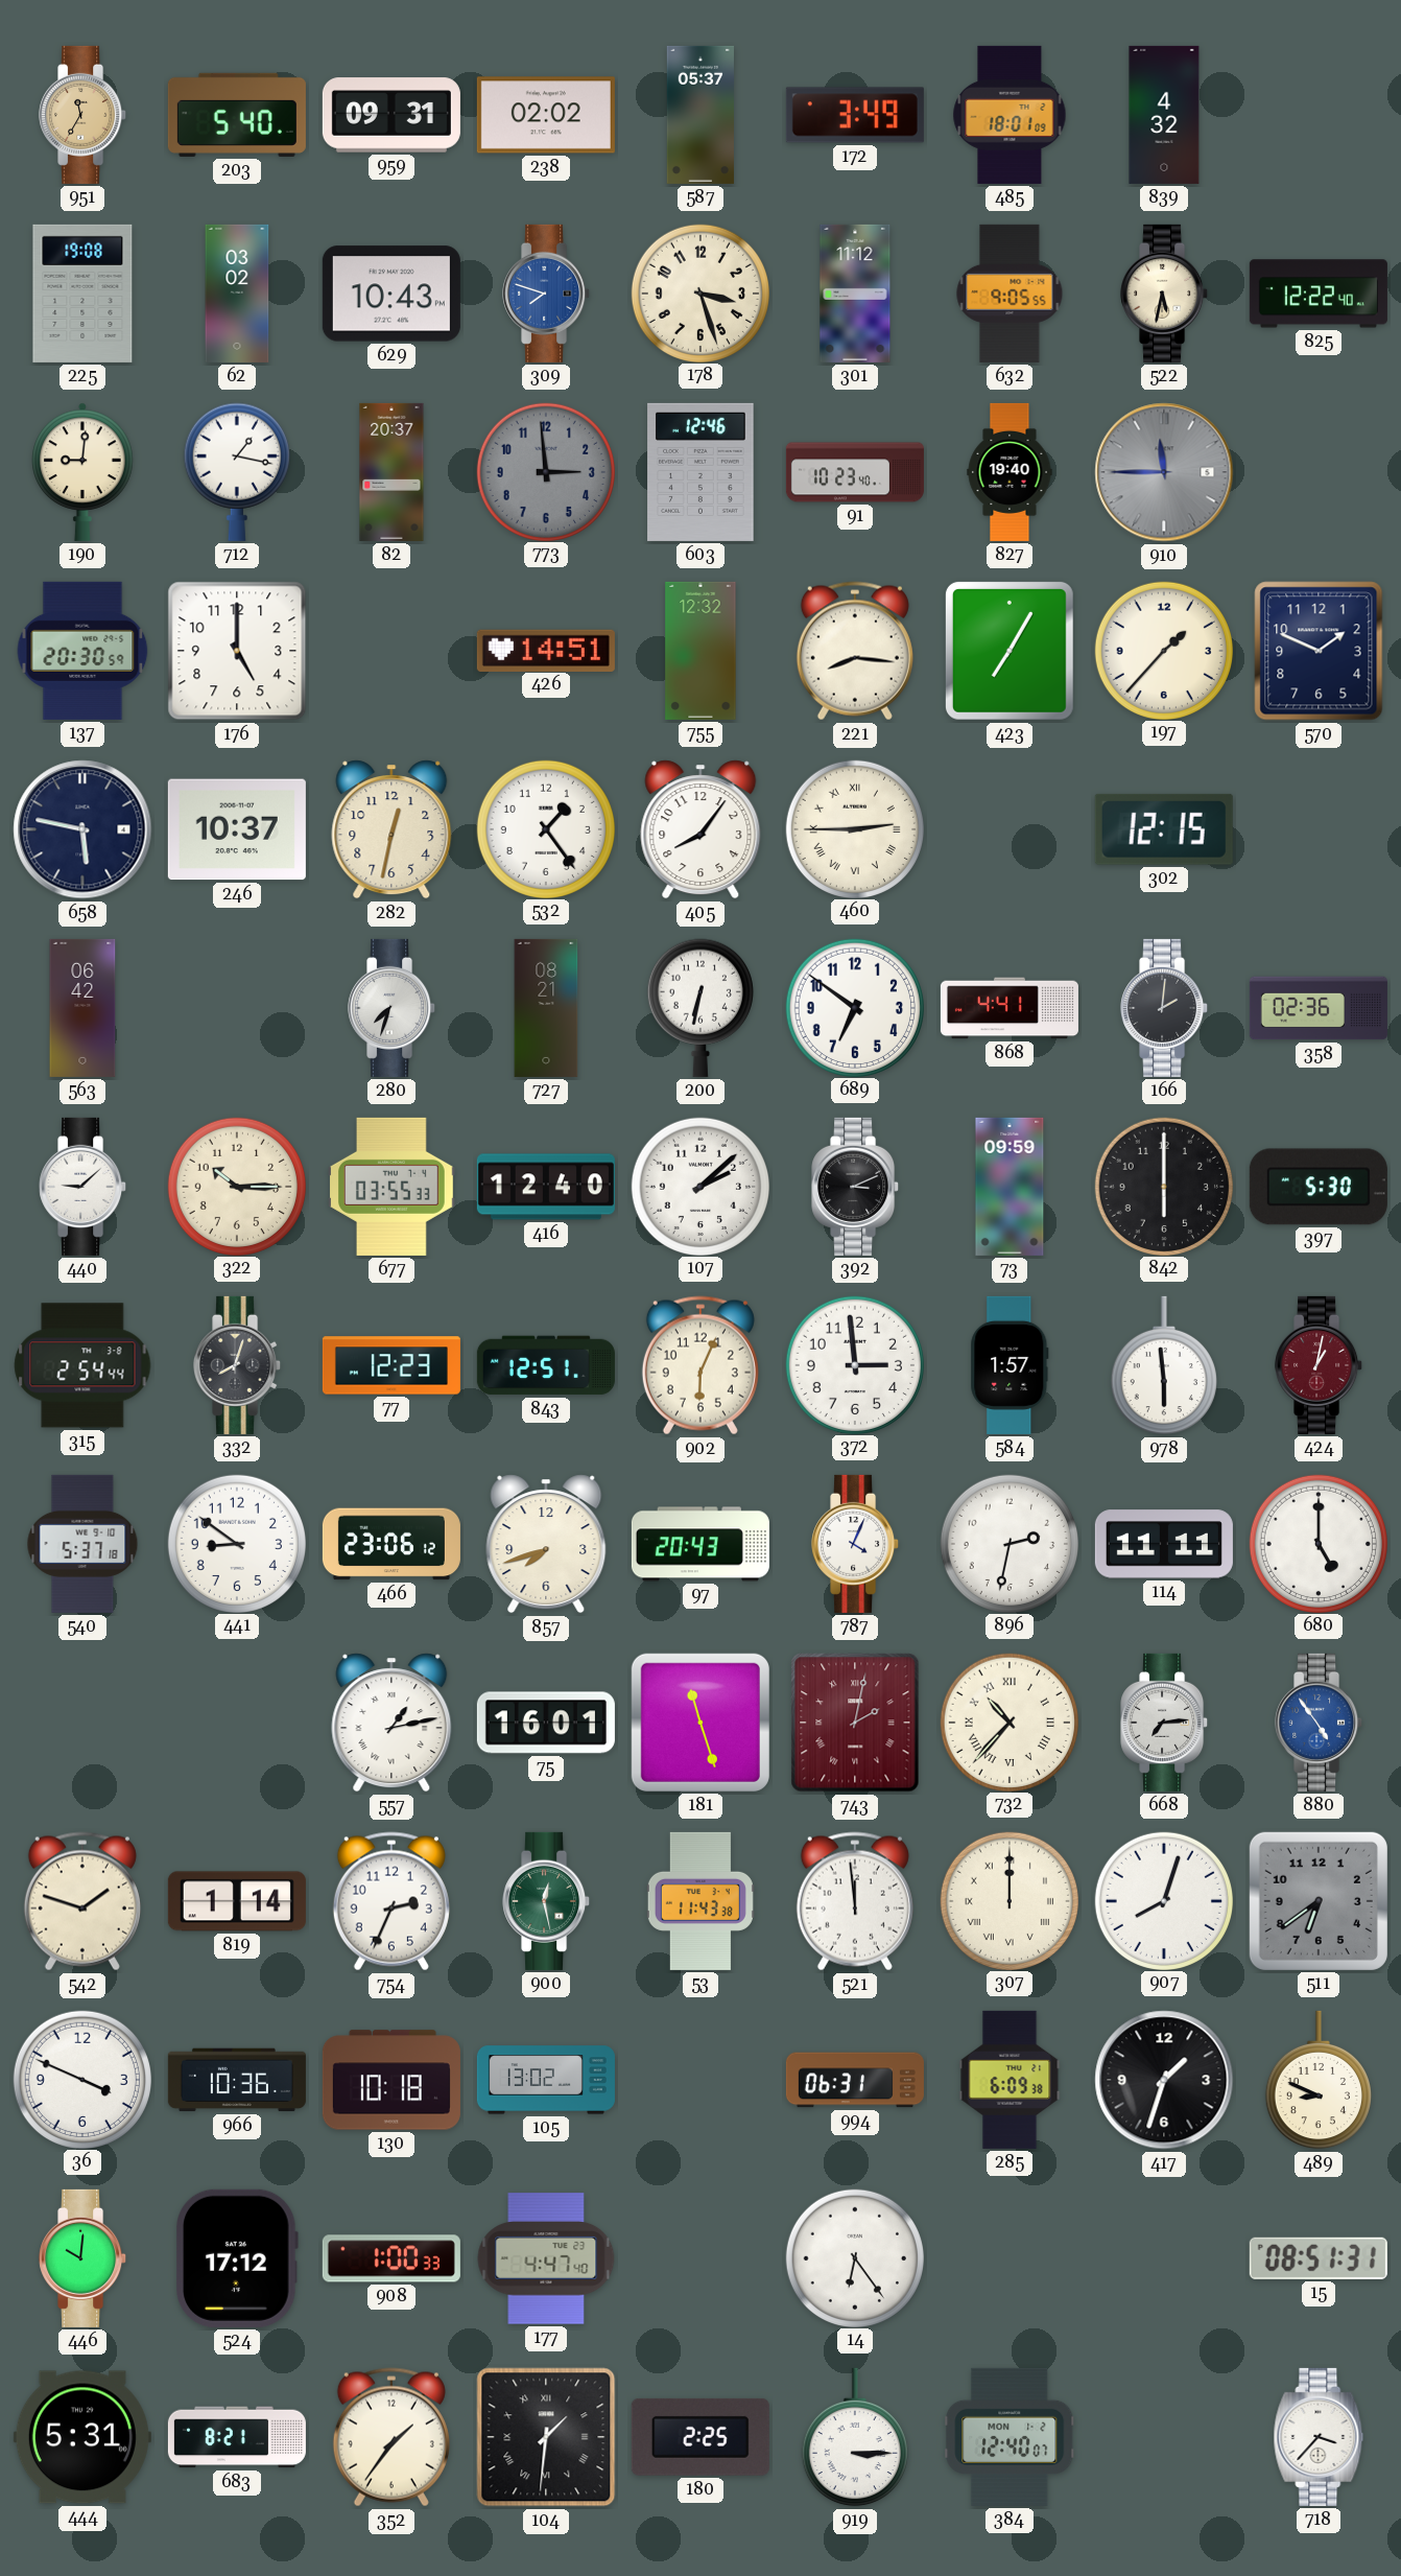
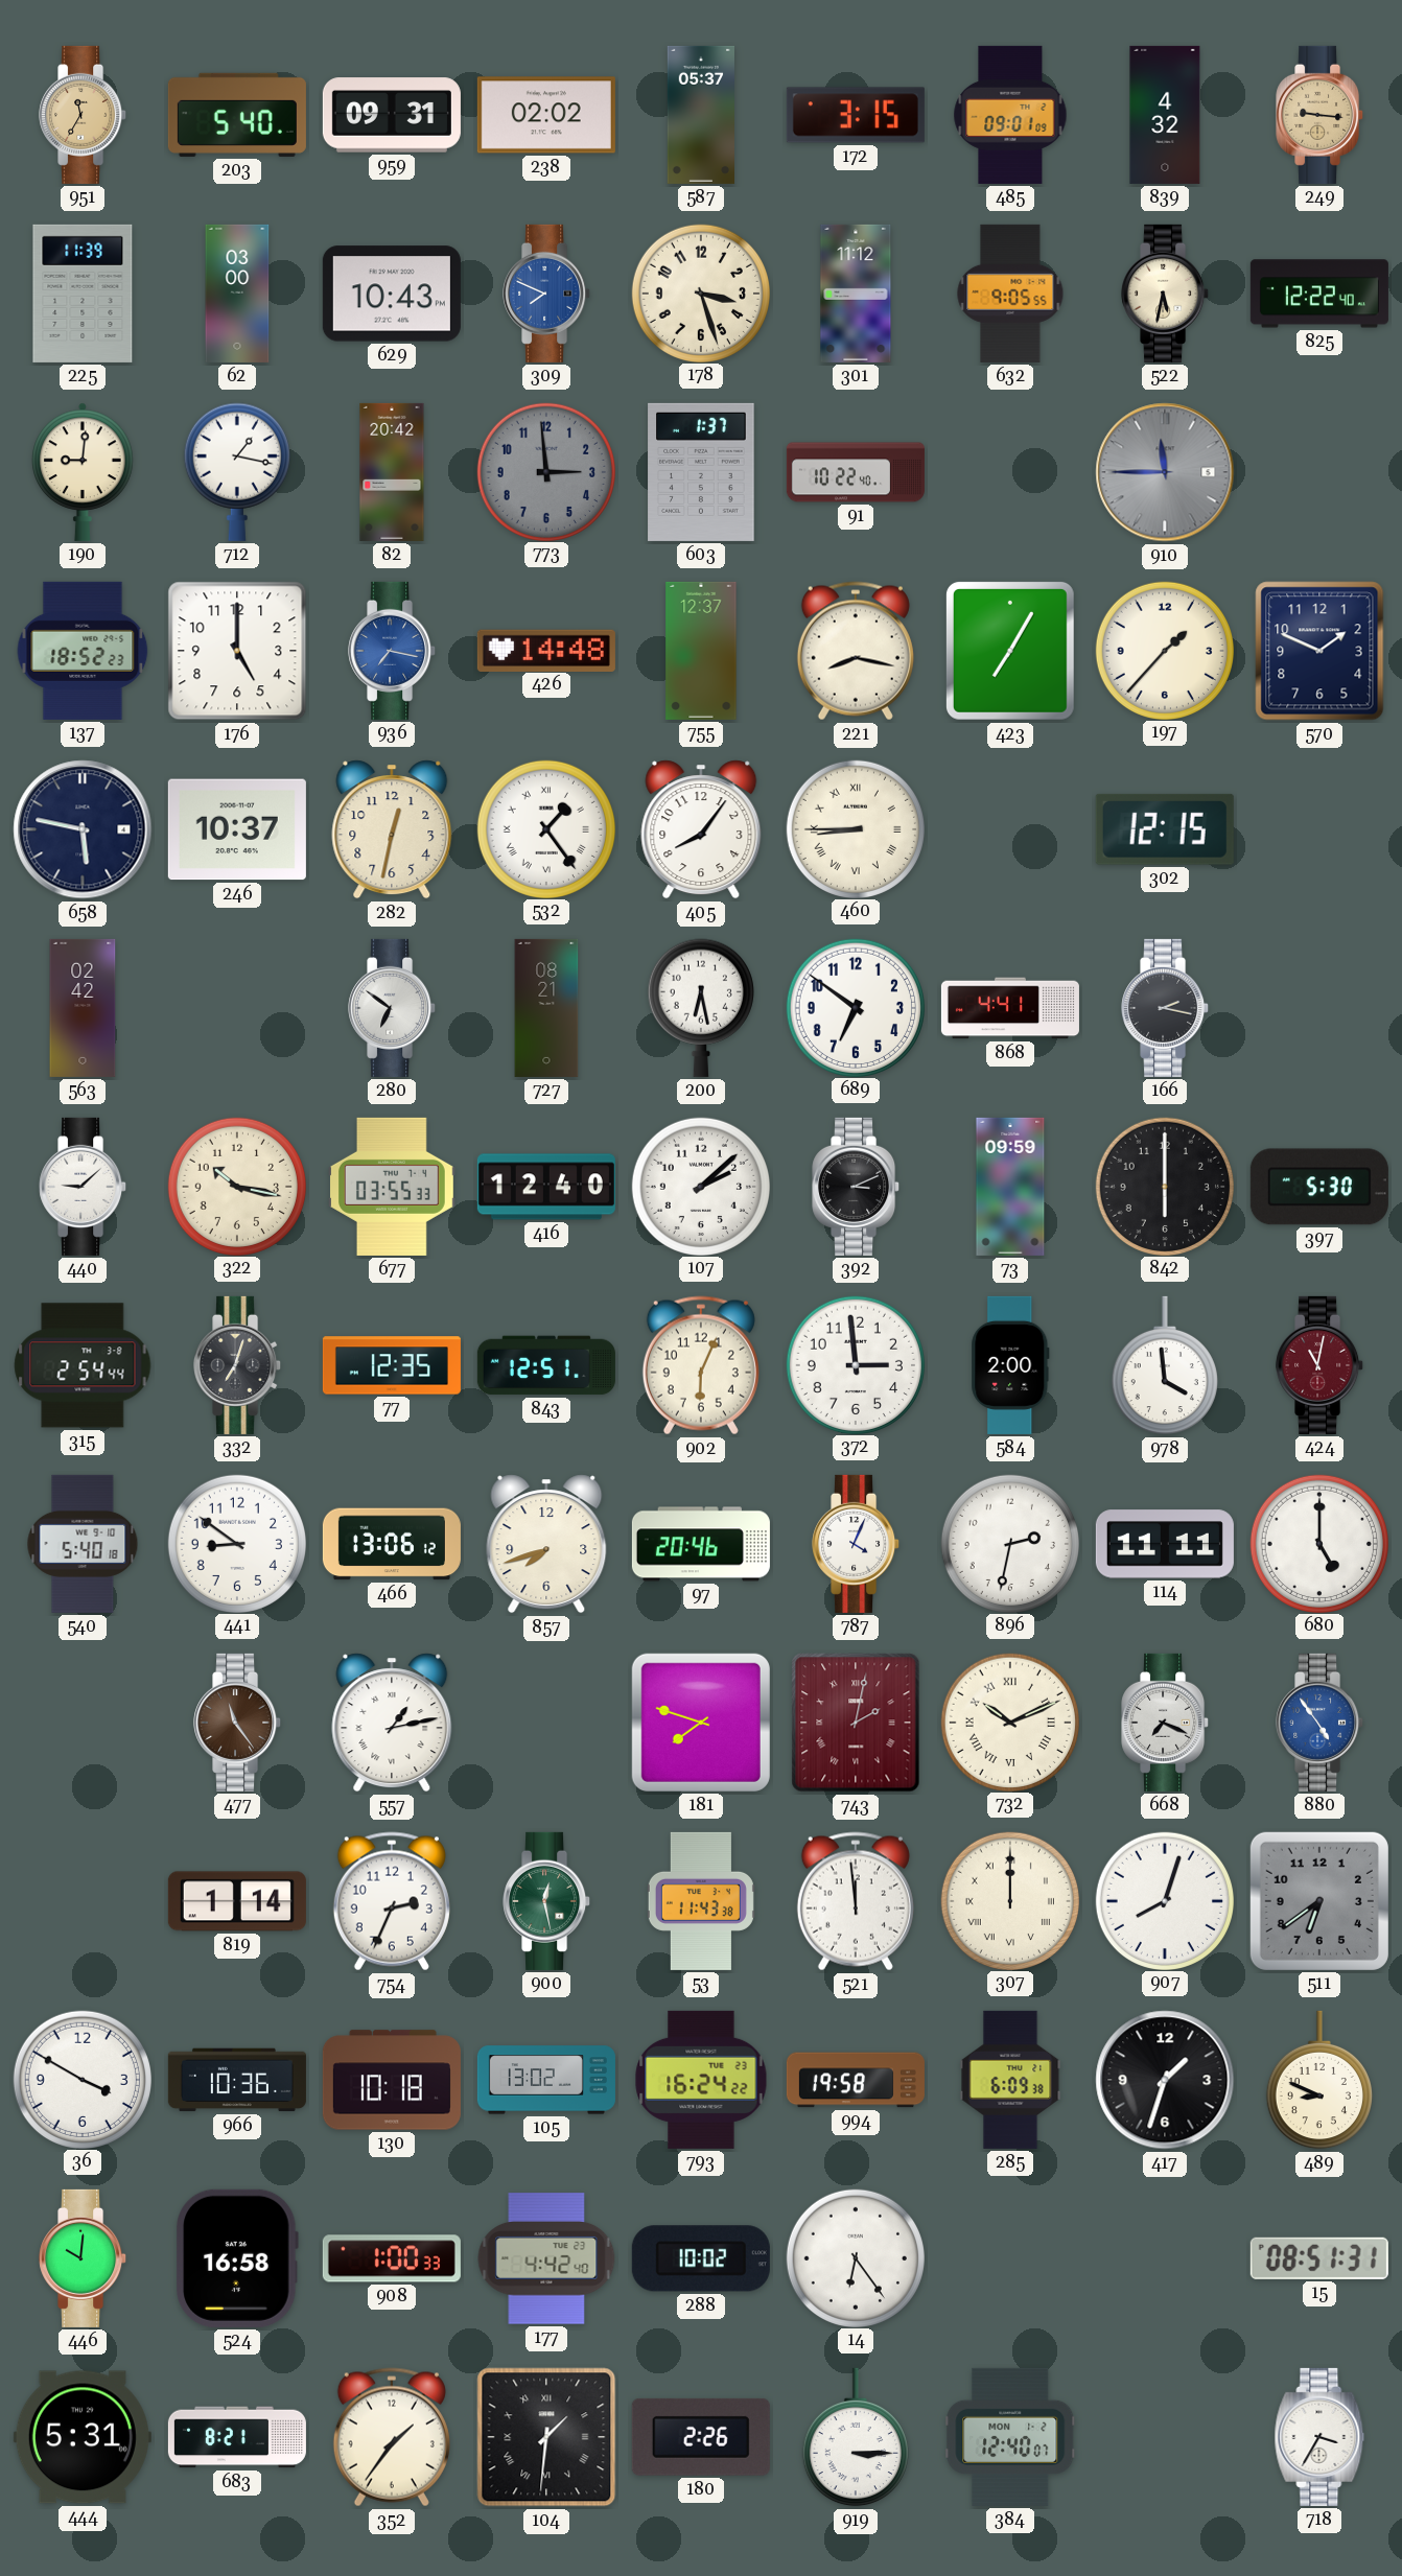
172: 3:49 -> 3:15
485: 18:01 -> 09:01
249: none -> 9:16
225: 19:08 -> 11:39
62: 03:02 -> 03:00
309: 7:48 -> 7:49
82: 20:37 -> 20:42
603: 12:46 -> 1:37
91: 10:23 -> 10:22
827: 19:40 -> none
137: 20:30 -> 18:52
936: none -> 7:17
426: 14:51 -> 14:48
755: 12:32 -> 12:37
221: 8:16 -> 8:17
532 numerals: Arabic -> Roman
460: 2:45 -> 8:45
563: 06:42 -> 02:42
280: 7:33 -> 6:51
200: 6:32 -> 6:28
166: 2:01 -> 2:17
358: 02:36 -> none
322: 10:15 -> 10:17
332: 8:03 -> 7:03
77: 12:23 -> 12:35
584: 1:57 -> 2:00
978: 5:59 -> 3:59
424: 1:02 -> 11:02
540: 5:37 -> 5:40
466: 23:06 -> 13:06
97: 20:43 -> 20:46
477: none -> 11:24
75: 16:01 -> none
181: 11:27 -> 7:48
732: 10:37 -> 10:11
668: 7:14 -> 7:19
542: 1:48 -> none
36: 3:49 -> 3:50
793: none -> 16:24
994: 06:31 -> 19:58
524: 17:12 -> 16:58
177: 4:47 -> 4:42
288: none -> 10:02
180: 2:25 -> 2:26
718: 3:37 -> 3:35
